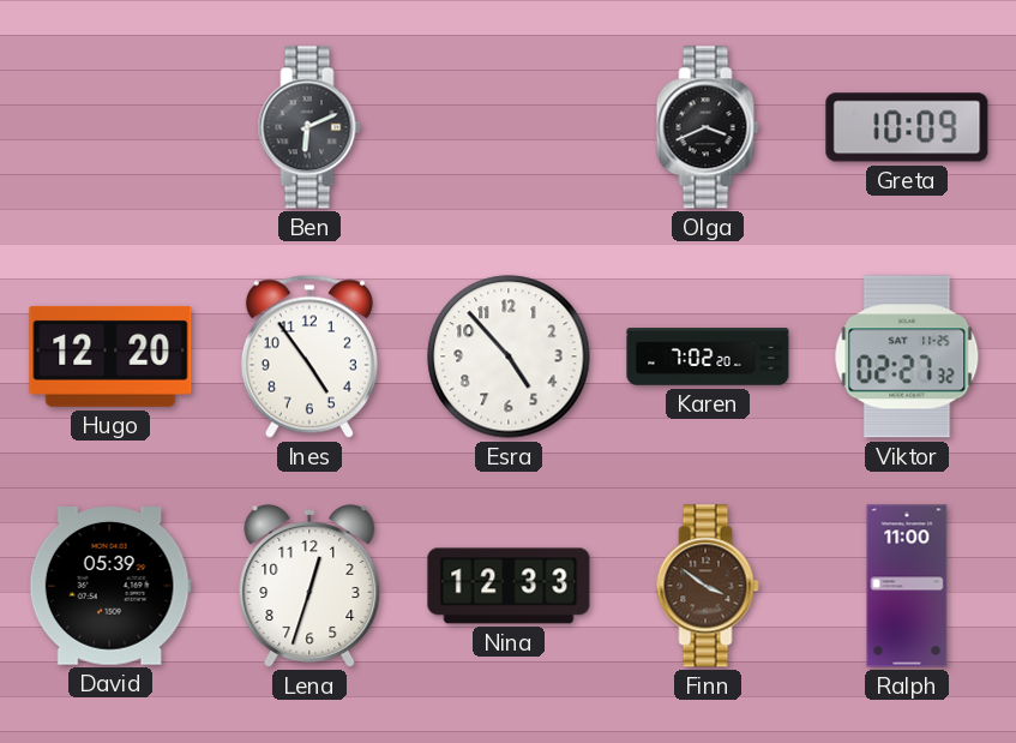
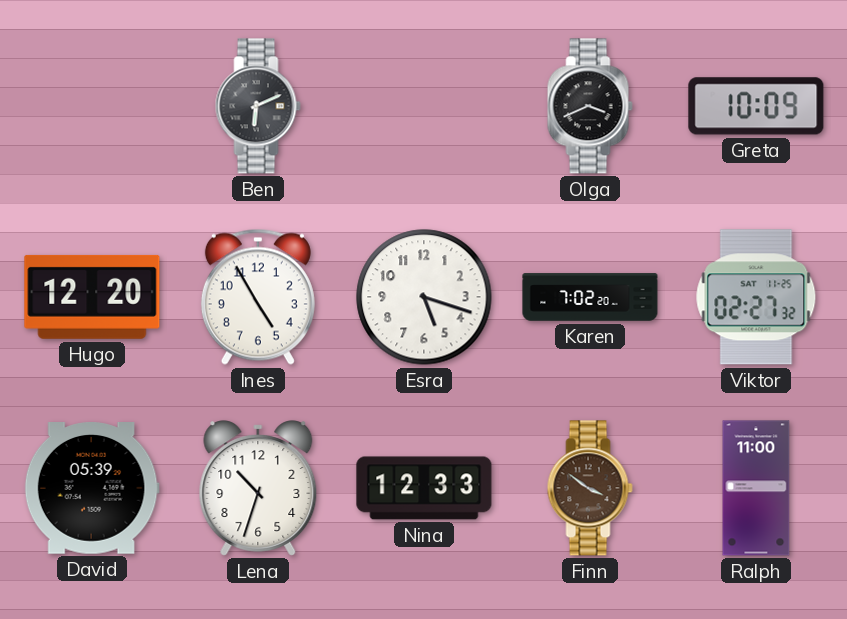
Ines: 4:54 -> 4:55
Esra: 4:53 -> 5:18
Lena: 12:33 -> 10:33
